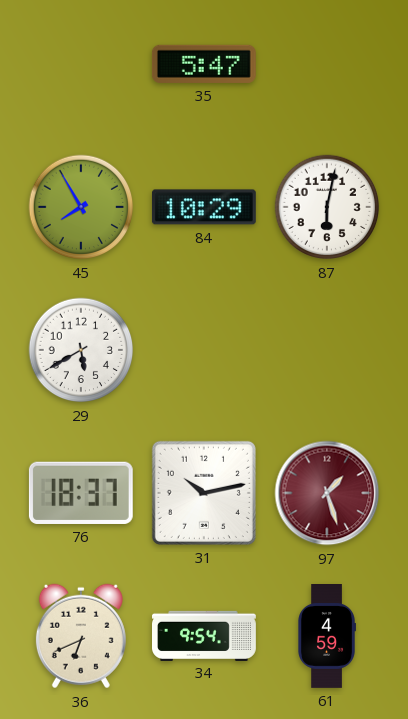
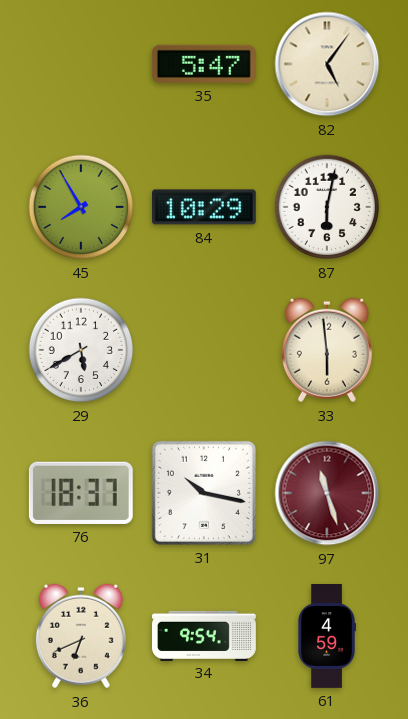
82: none -> 5:06
33: none -> 5:59
31: 10:13 -> 10:17
97: 1:27 -> 11:27
